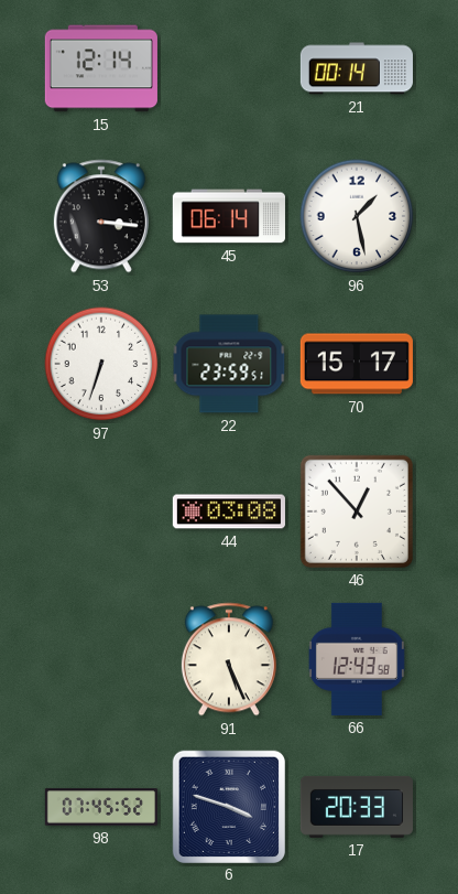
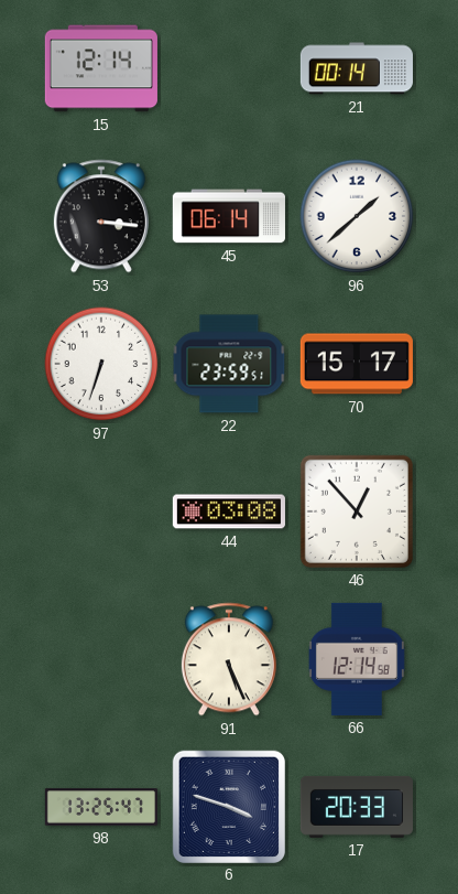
96: 1:28 -> 1:38
66: 12:43 -> 12:14
98: 07:45 -> 13:25
